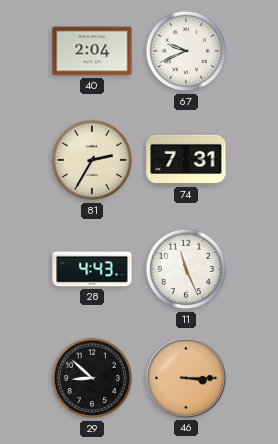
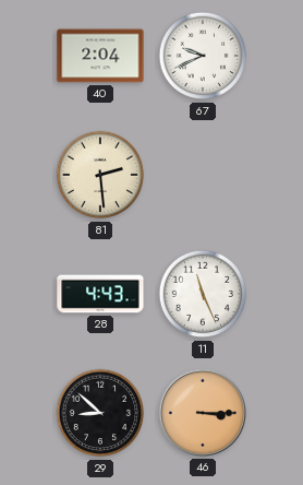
81: 2:35 -> 2:29
74: 7:31 -> none
